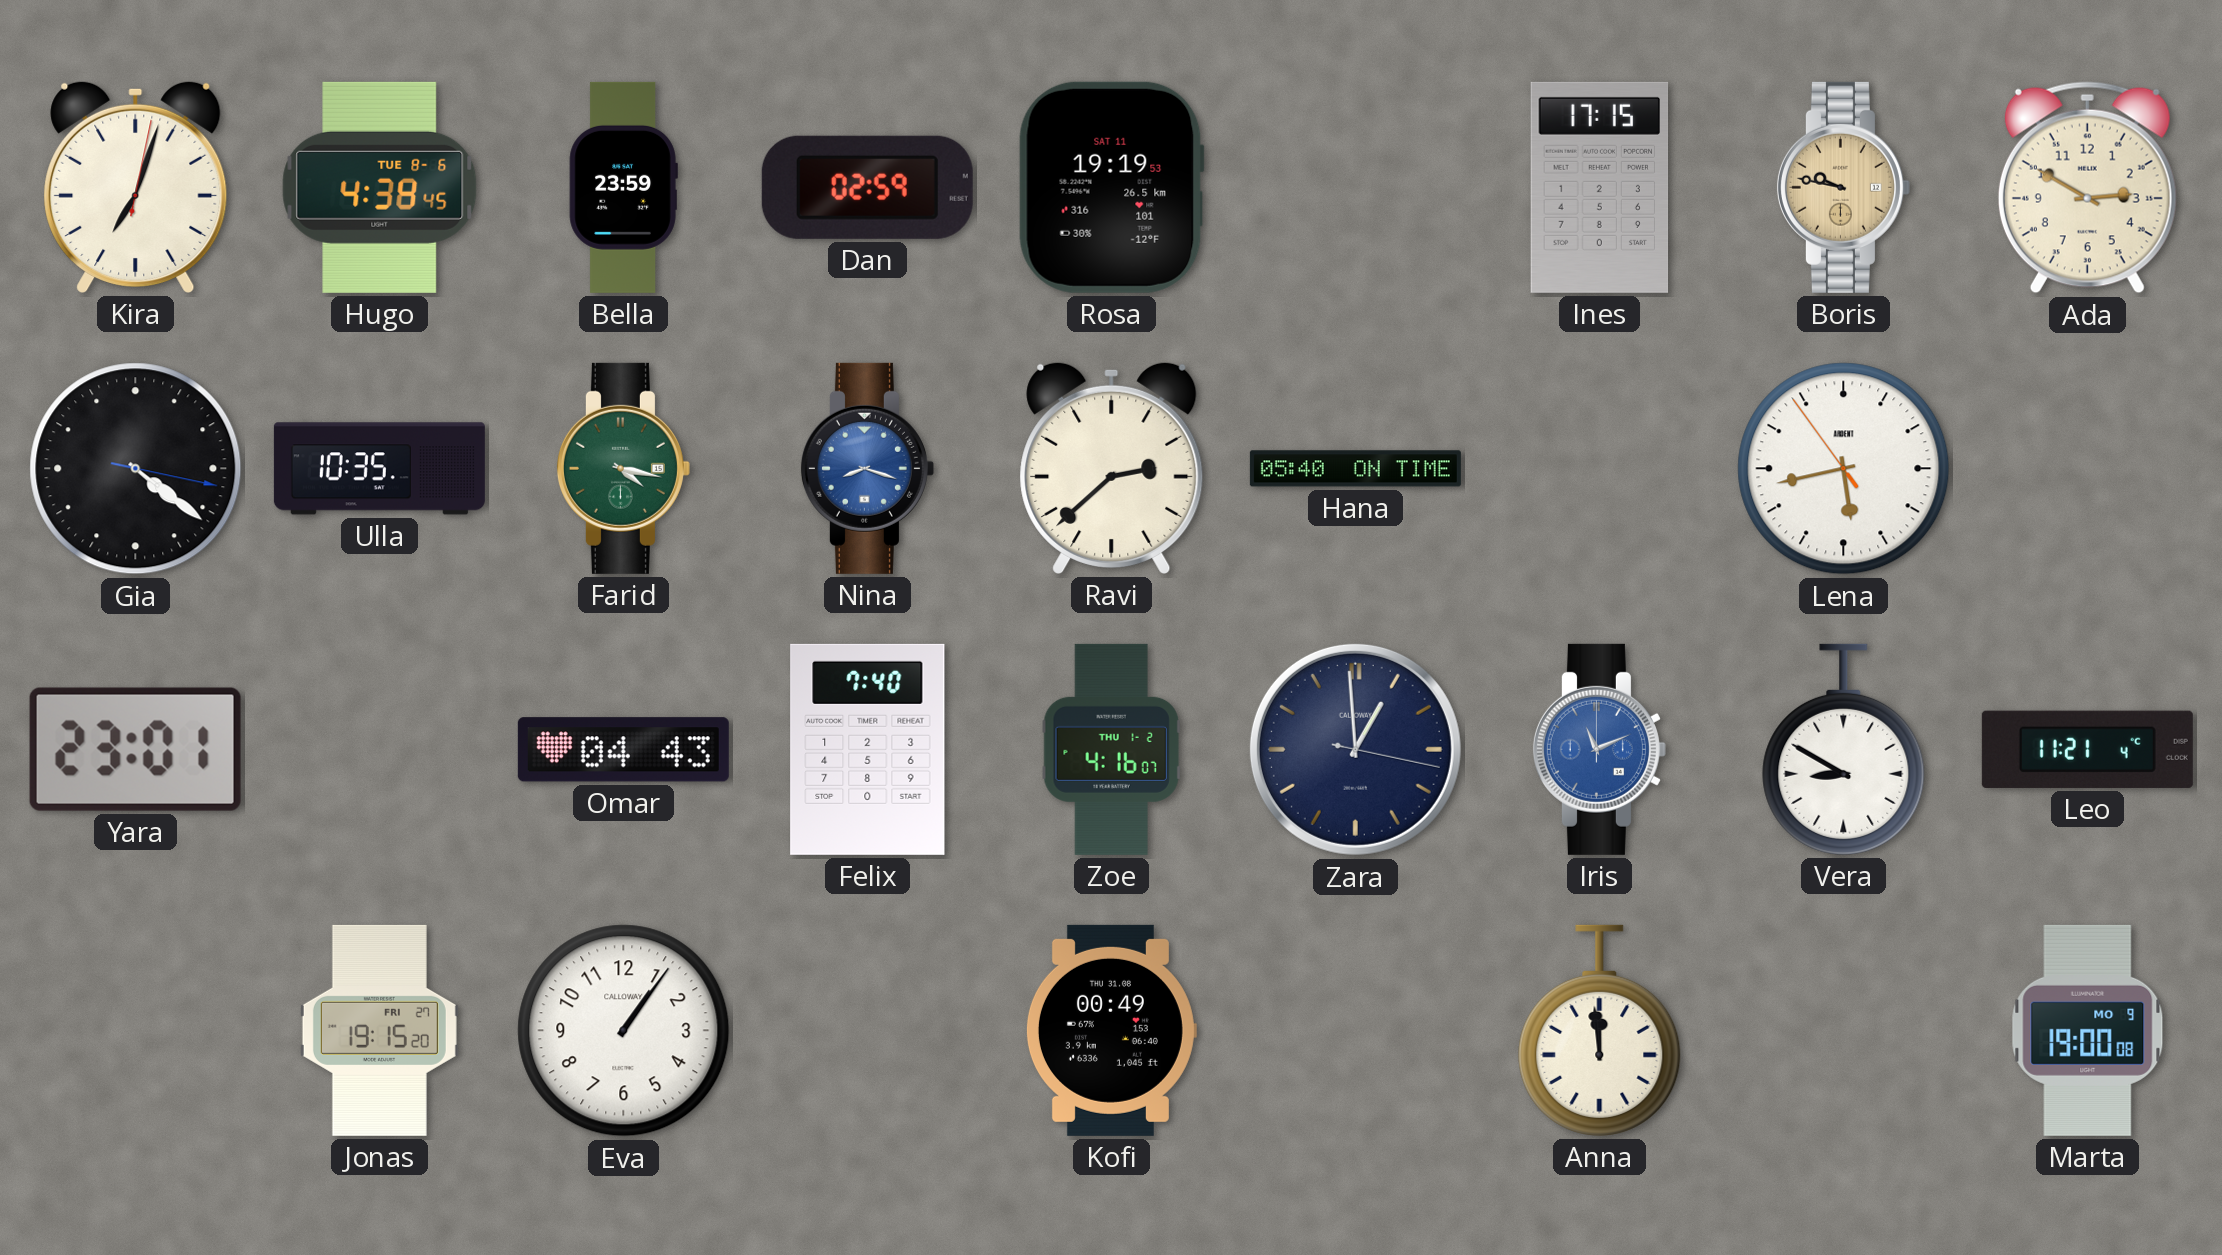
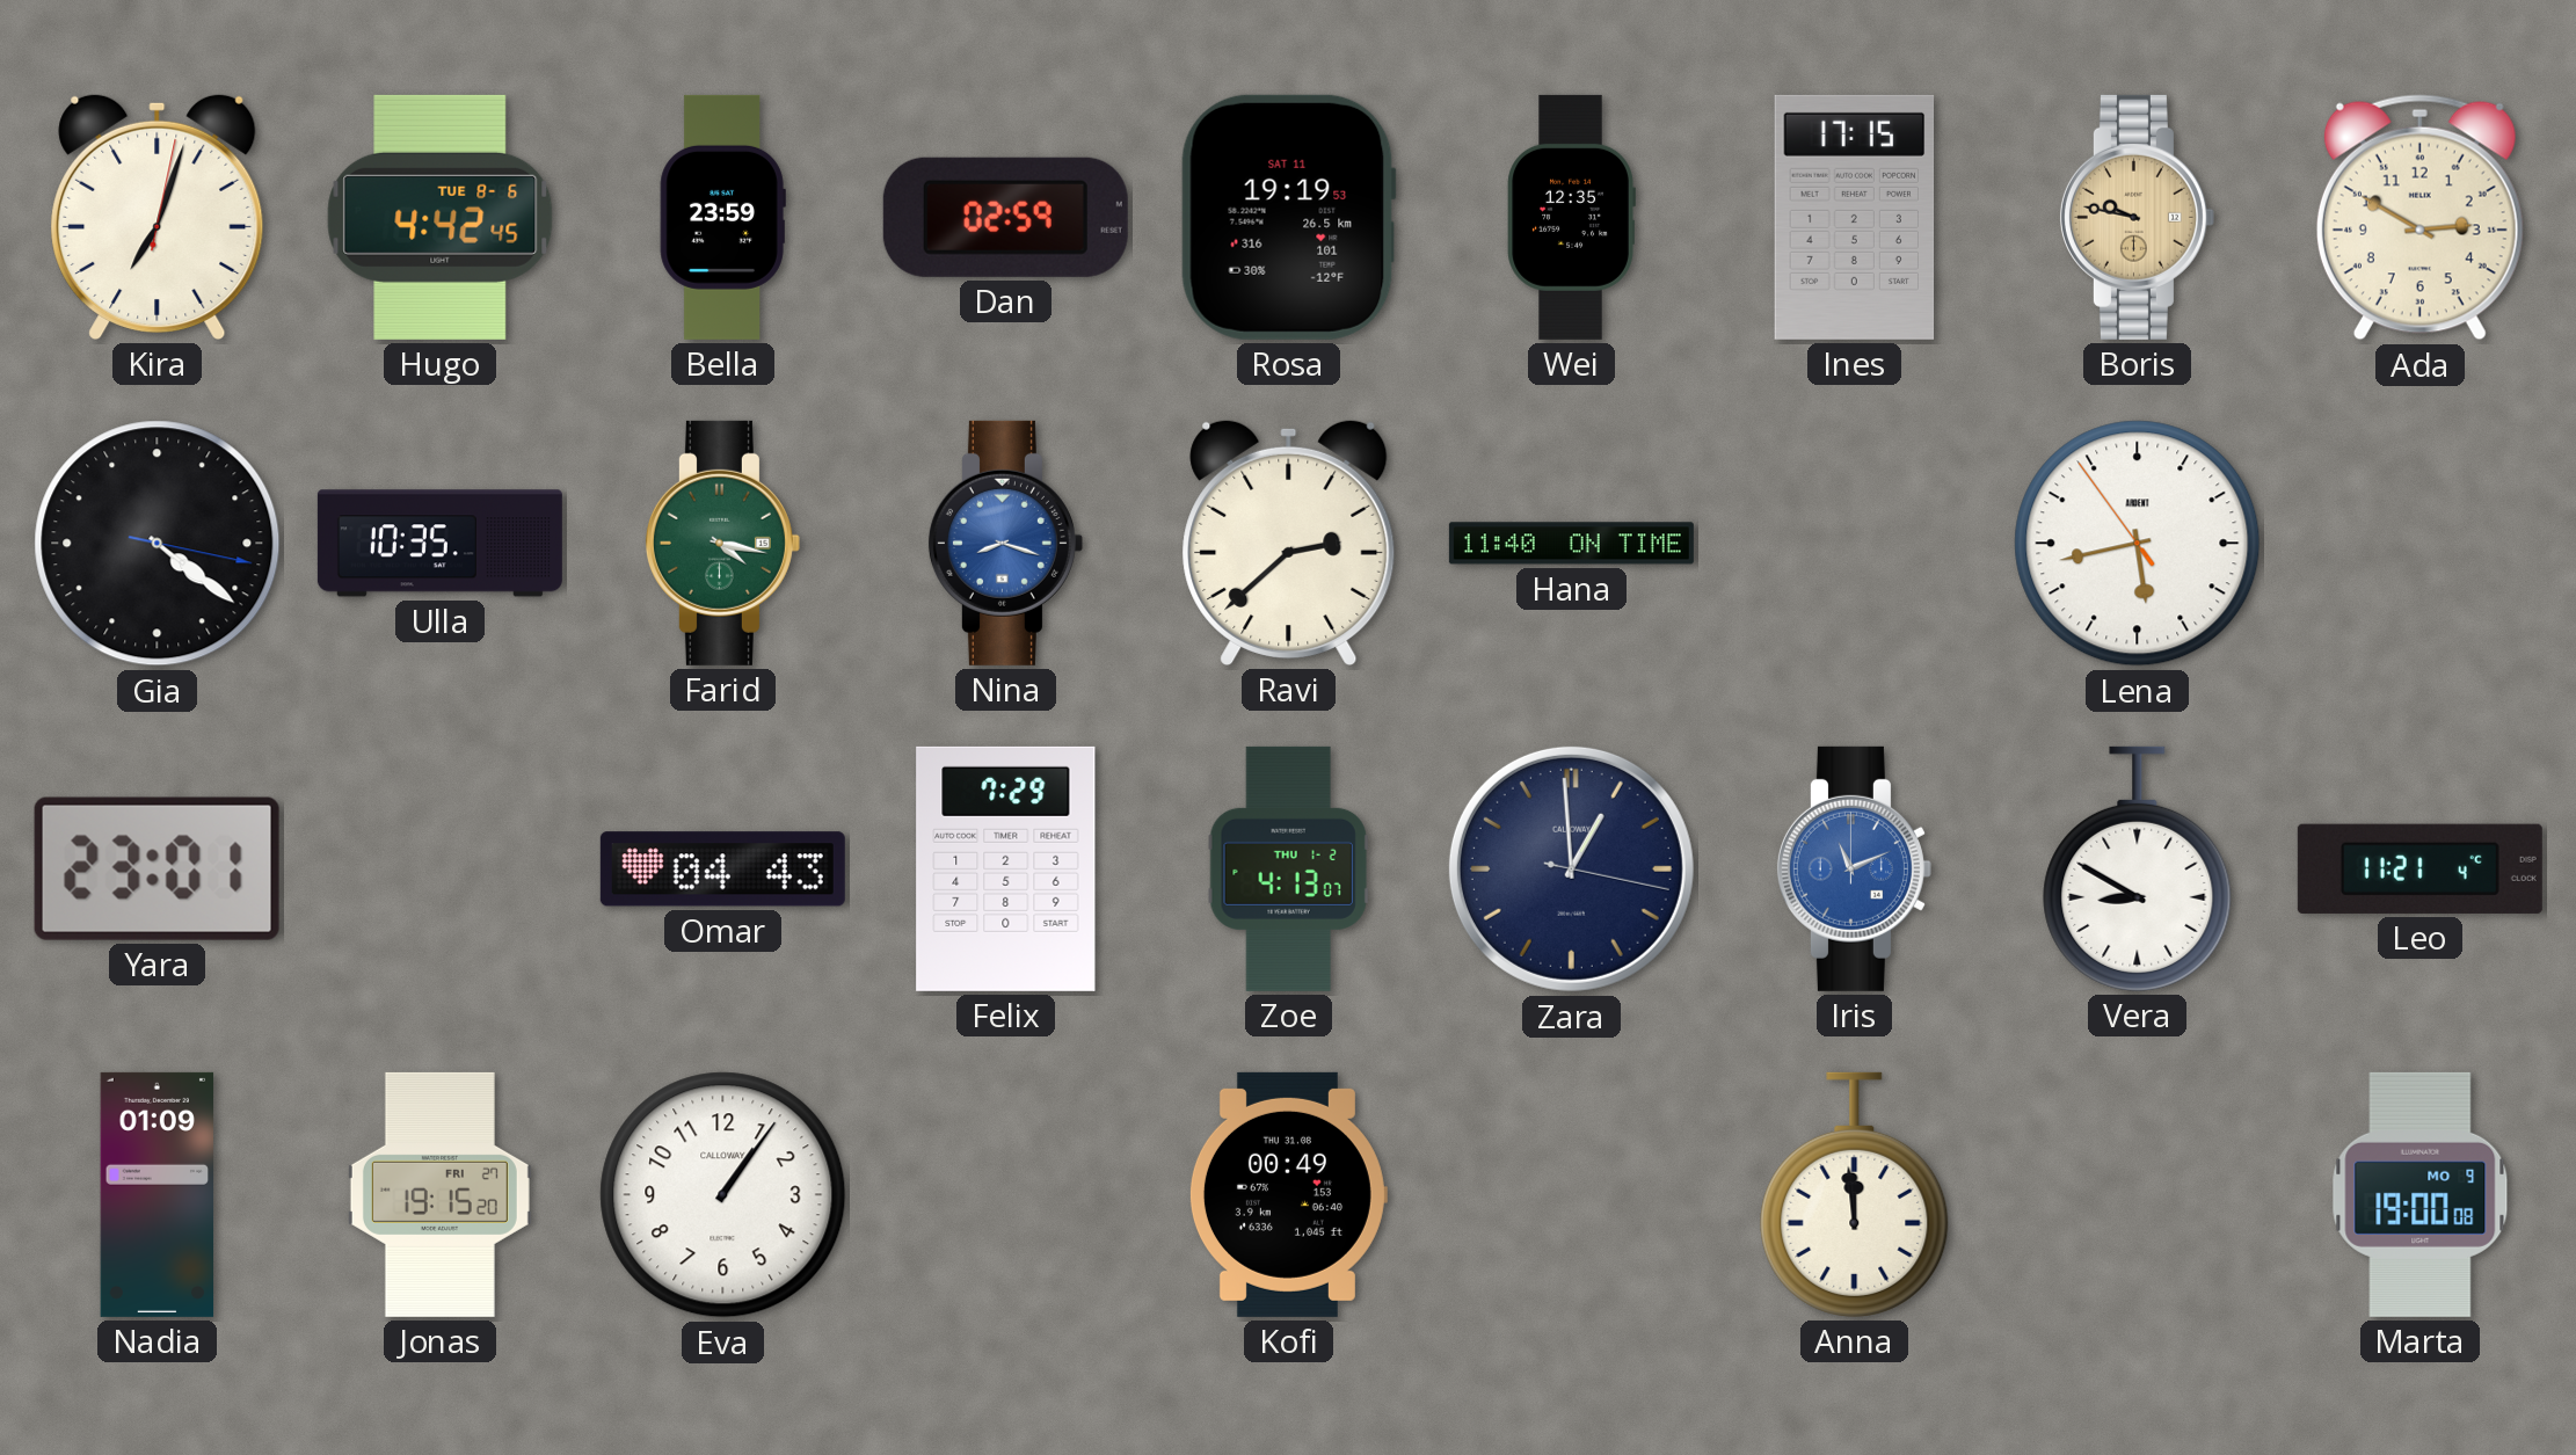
Hugo: 4:38 -> 4:42
Wei: none -> 12:35
Hana: 05:40 -> 11:40
Felix: 7:40 -> 7:29
Zoe: 4:16 -> 4:13
Nadia: none -> 01:09
